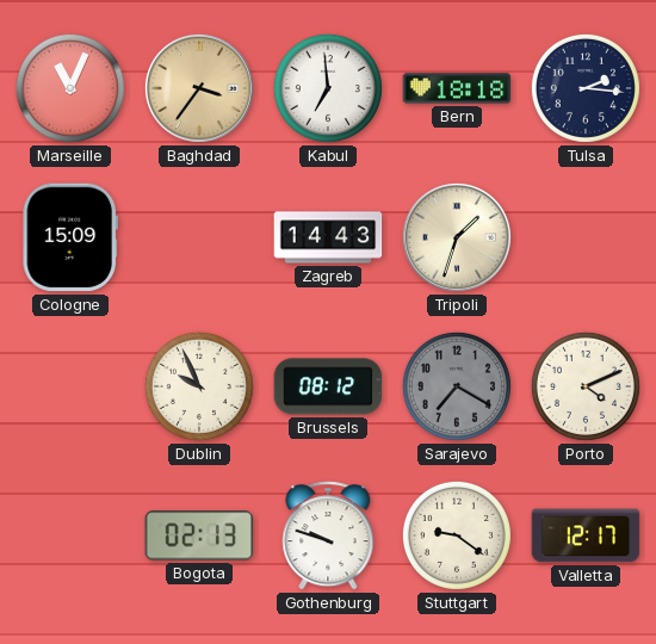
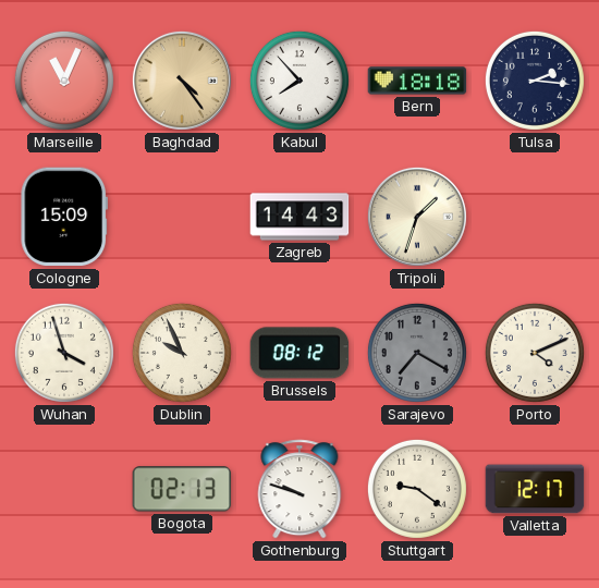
Baghdad: 3:36 -> 4:24
Kabul: 6:59 -> 7:53
Wuhan: none -> 3:57
